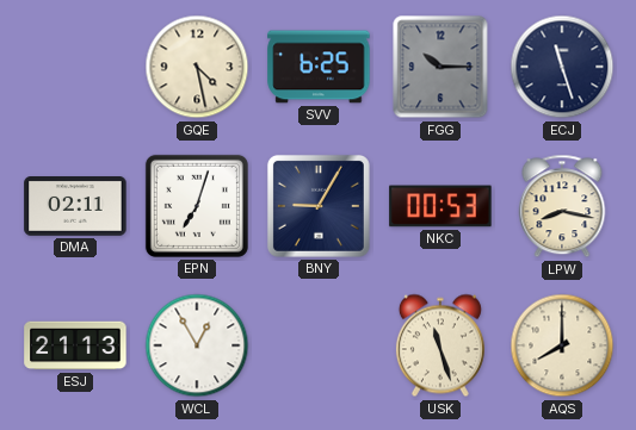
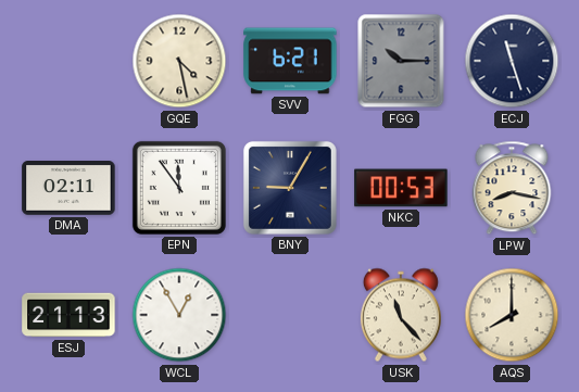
SVV: 6:25 -> 6:21
EPN: 7:03 -> 11:54
USK: 11:27 -> 11:23
